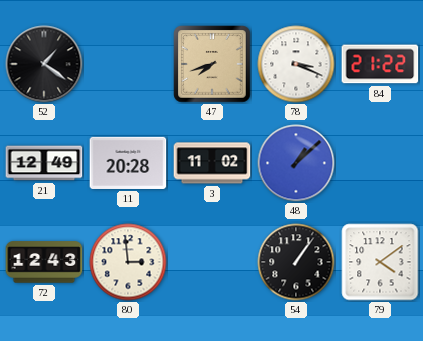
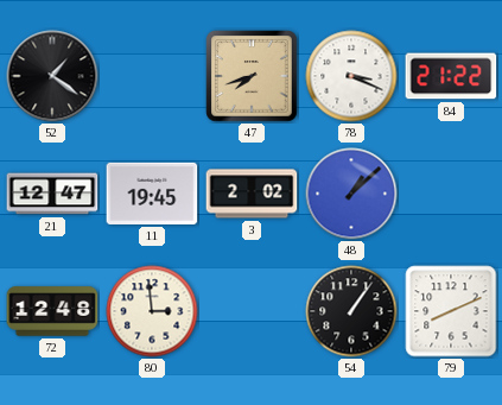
21: 12:49 -> 12:47
11: 20:28 -> 19:45
3: 11:02 -> 2:02
72: 12:43 -> 12:48
79: 4:09 -> 8:11
